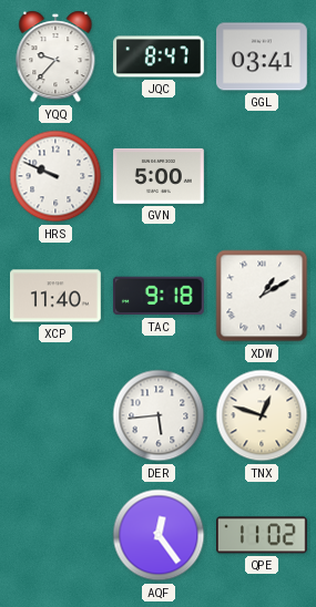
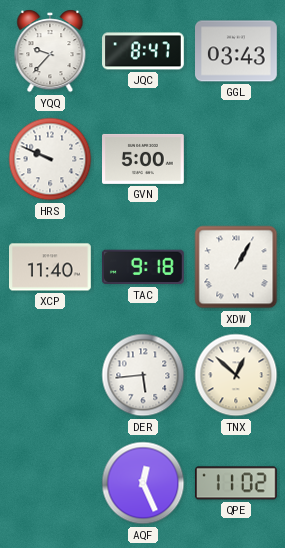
GGL: 03:41 -> 03:43
XDW: 1:10 -> 1:05
TNX: 12:48 -> 12:52
AQF: 12:24 -> 12:26
